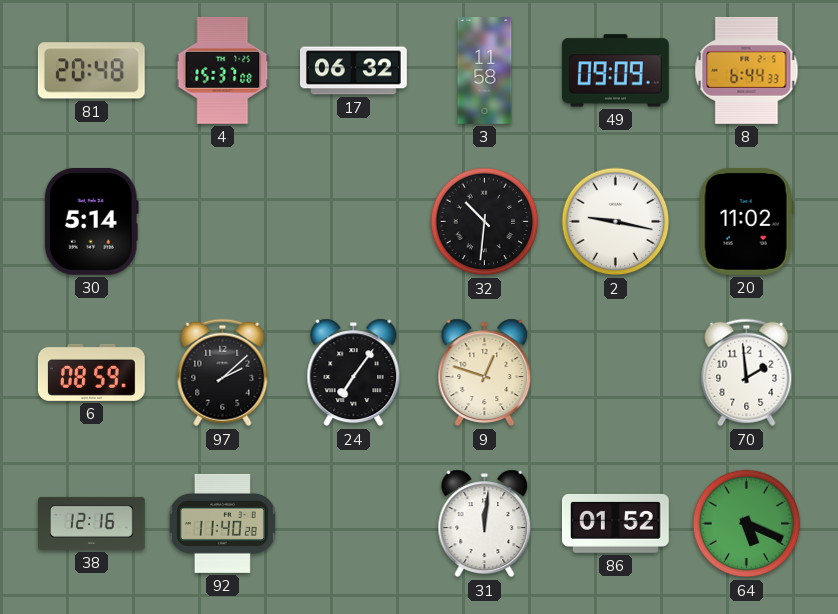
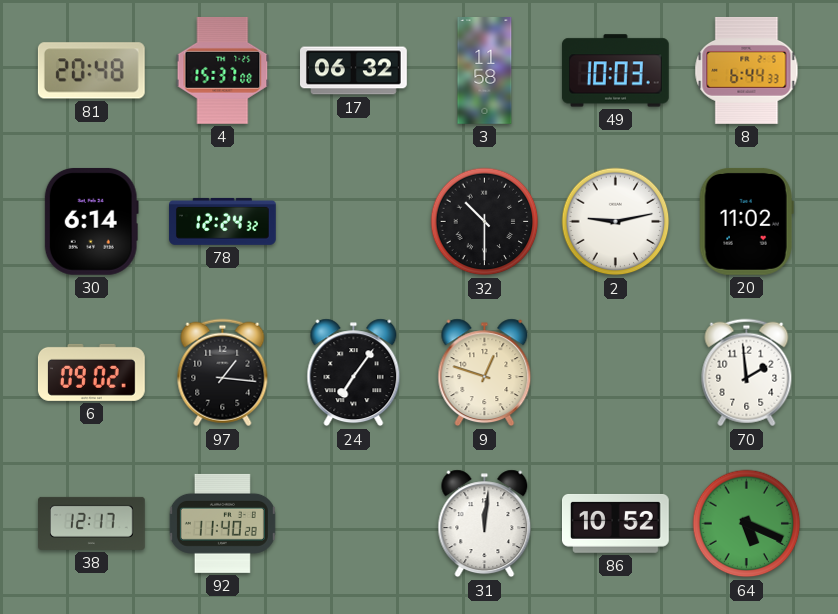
49: 09:09 -> 10:03
30: 5:14 -> 6:14
78: none -> 12:24
32: 10:31 -> 10:30
2: 9:17 -> 9:13
6: 08:59 -> 09:02
97: 2:08 -> 1:16
38: 12:16 -> 12:17
86: 01:52 -> 10:52
